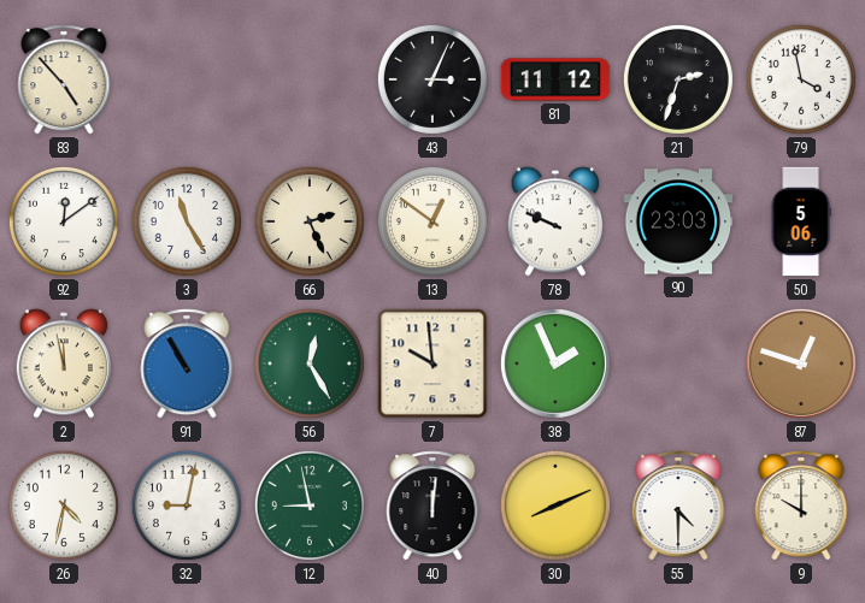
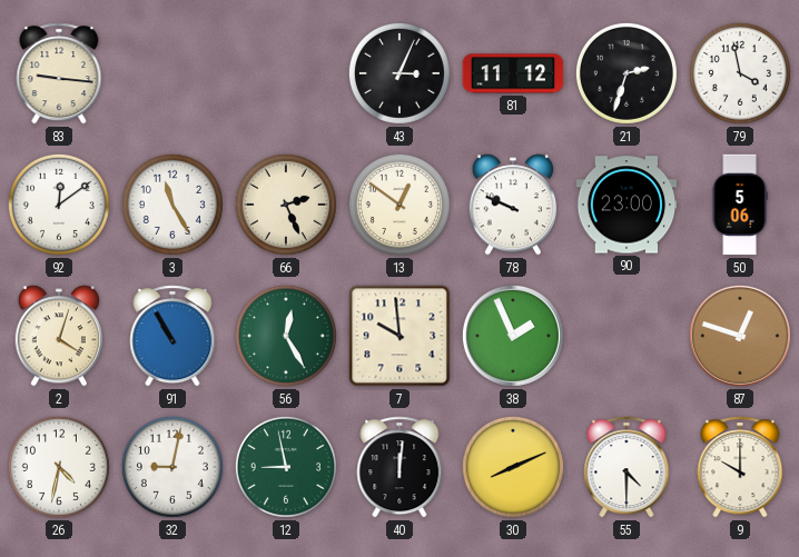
83: 4:53 -> 9:16
90: 23:03 -> 23:00
2: 11:58 -> 4:03
